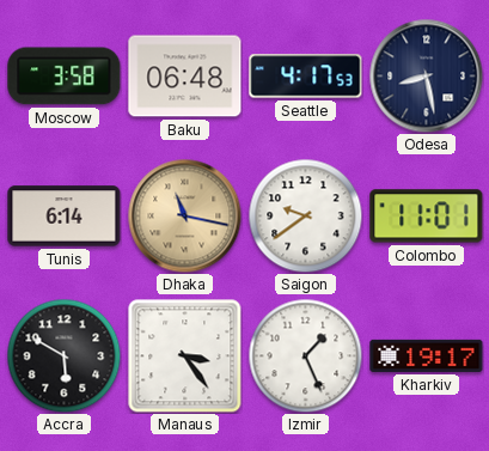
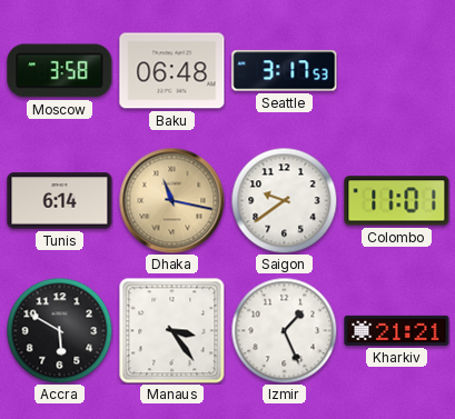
Seattle: 4:17 -> 3:17
Odesa: 8:28 -> none
Kharkiv: 19:17 -> 21:21
